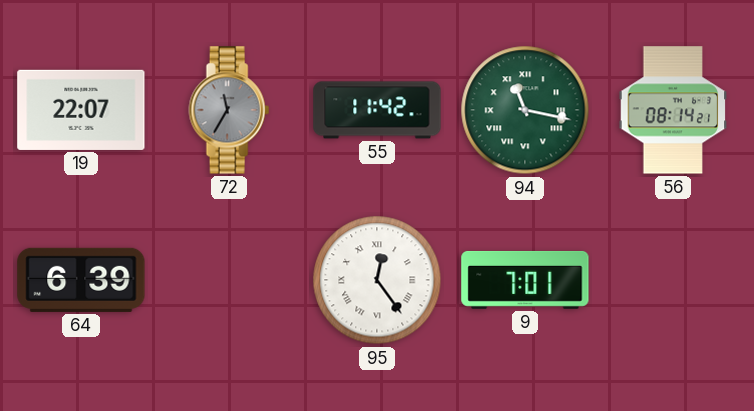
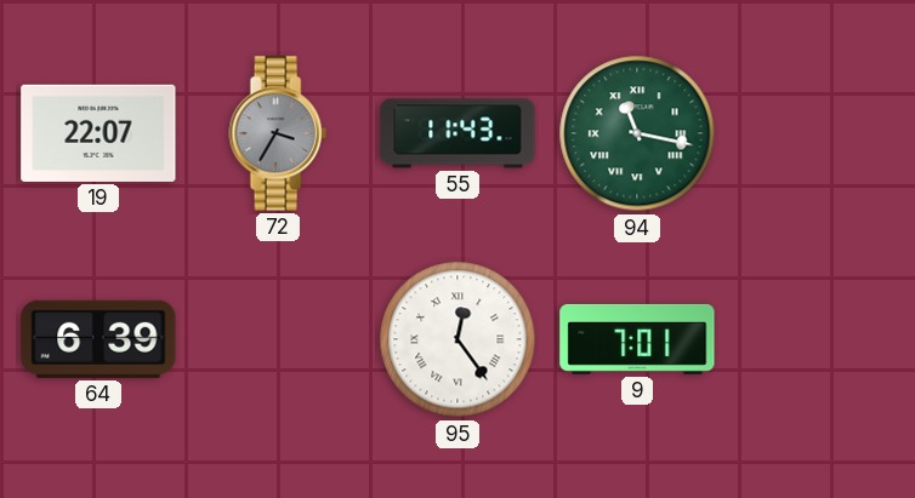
72: 11:35 -> 3:35
55: 11:42 -> 11:43
56: 08:14 -> none
